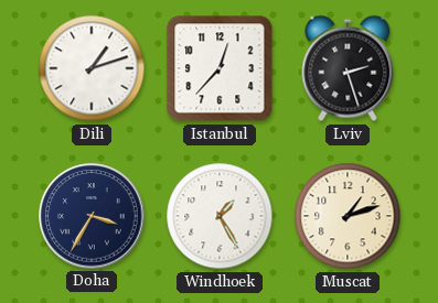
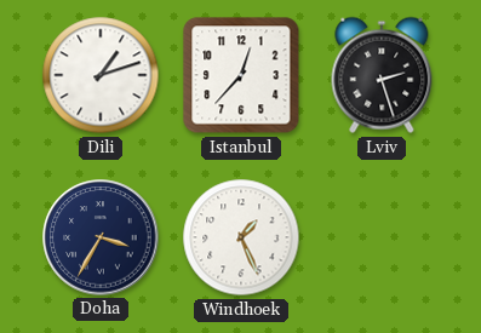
Windhoek: 1:25 -> 1:26
Muscat: 1:12 -> none
